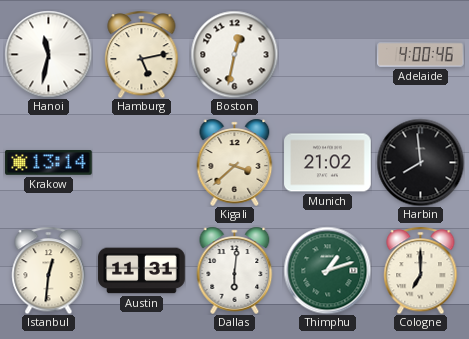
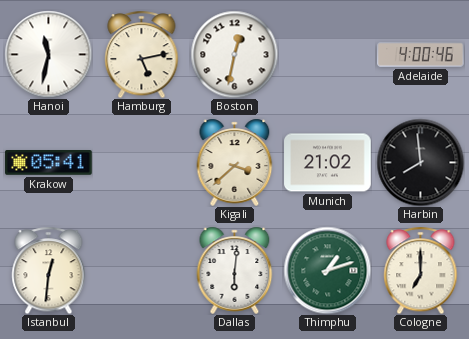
Krakow: 13:14 -> 05:41
Austin: 11:31 -> none
